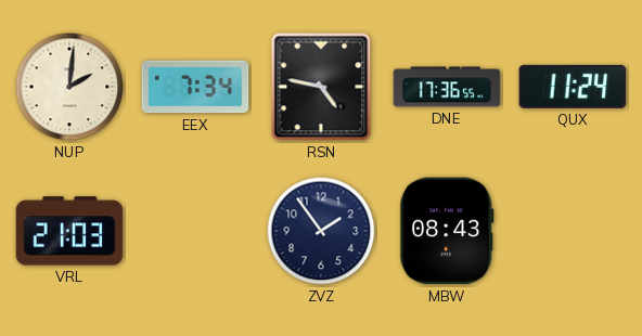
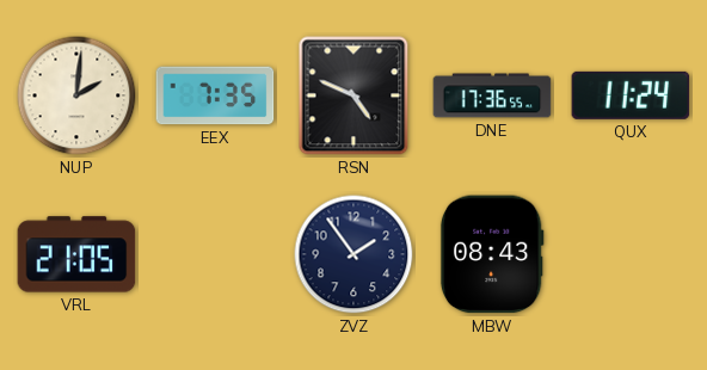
EEX: 7:34 -> 7:35
RSN: 4:47 -> 4:49
VRL: 21:03 -> 21:05
